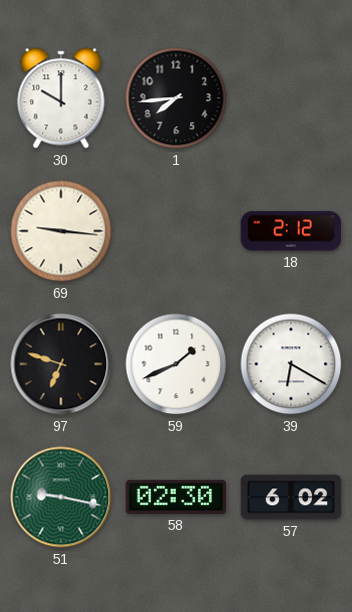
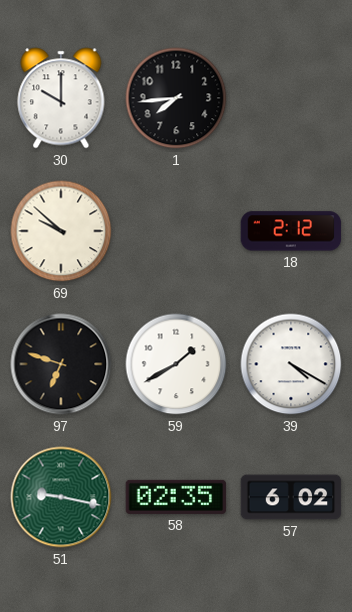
69: 9:16 -> 9:52
59: 1:41 -> 1:40
39: 6:20 -> 4:20
58: 02:30 -> 02:35
